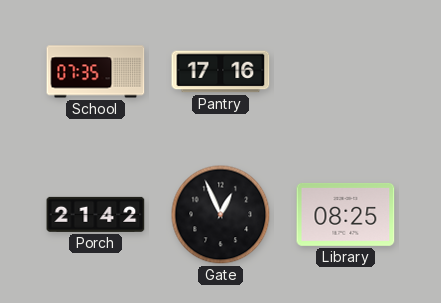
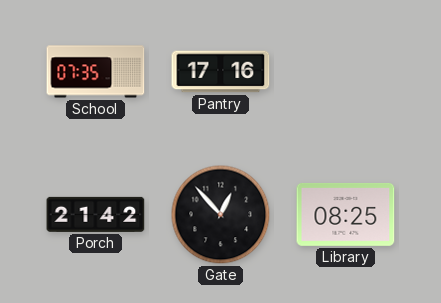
Gate: 12:56 -> 12:53
